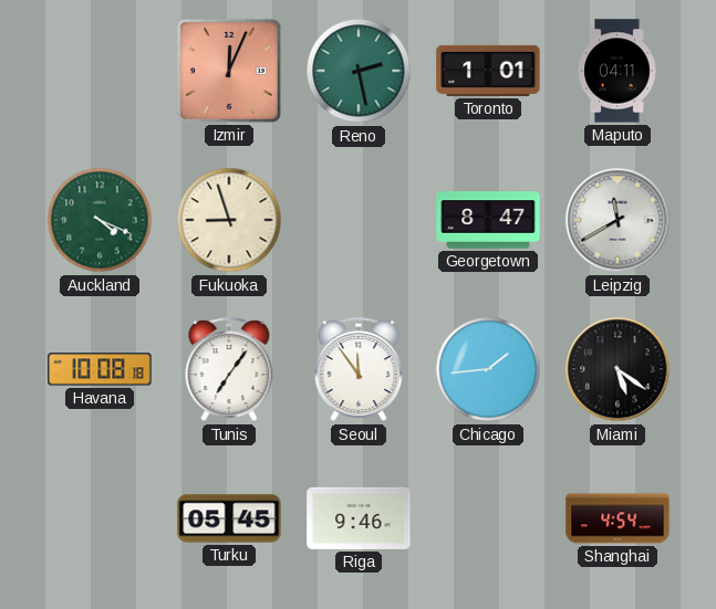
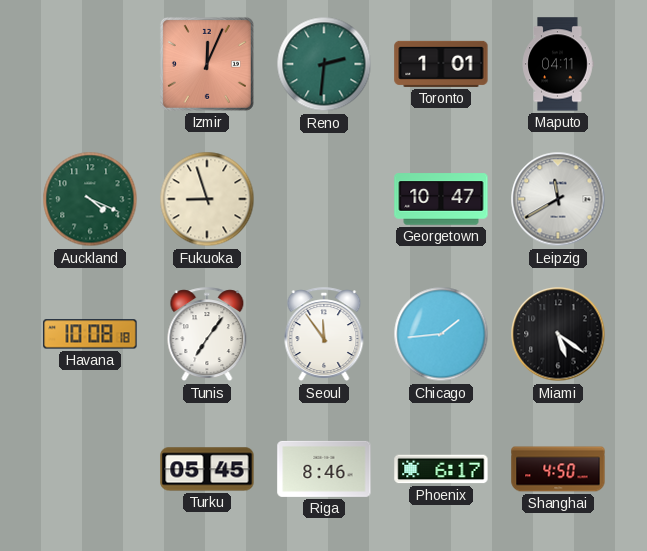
Reno: 2:28 -> 2:31
Georgetown: 8:47 -> 10:47
Riga: 9:46 -> 8:46
Phoenix: none -> 6:17
Shanghai: 4:54 -> 4:50
